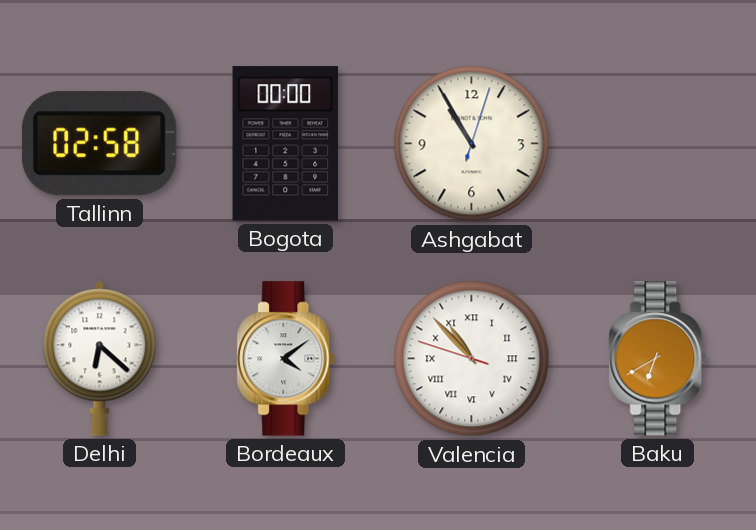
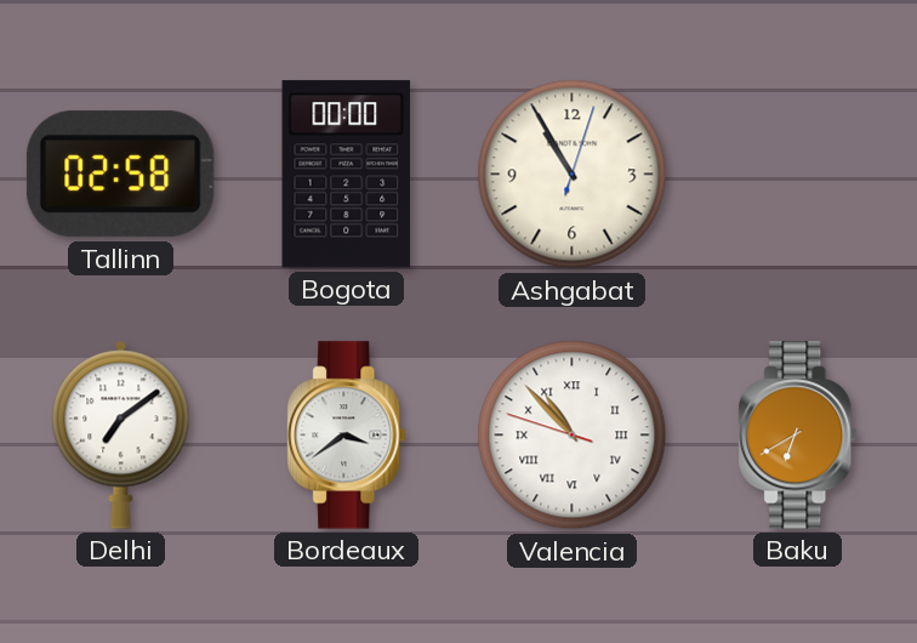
Delhi: 6:22 -> 7:09
Bordeaux: 4:09 -> 3:39
